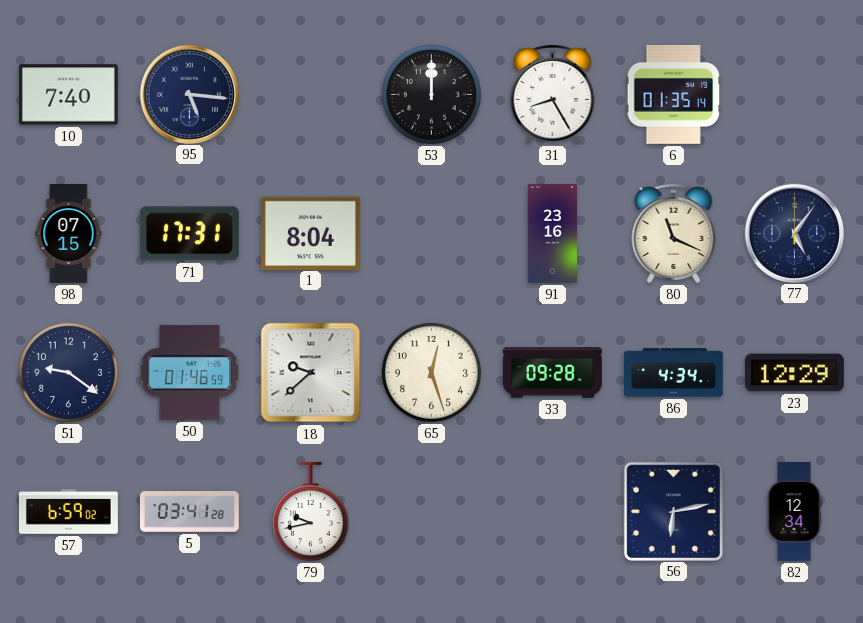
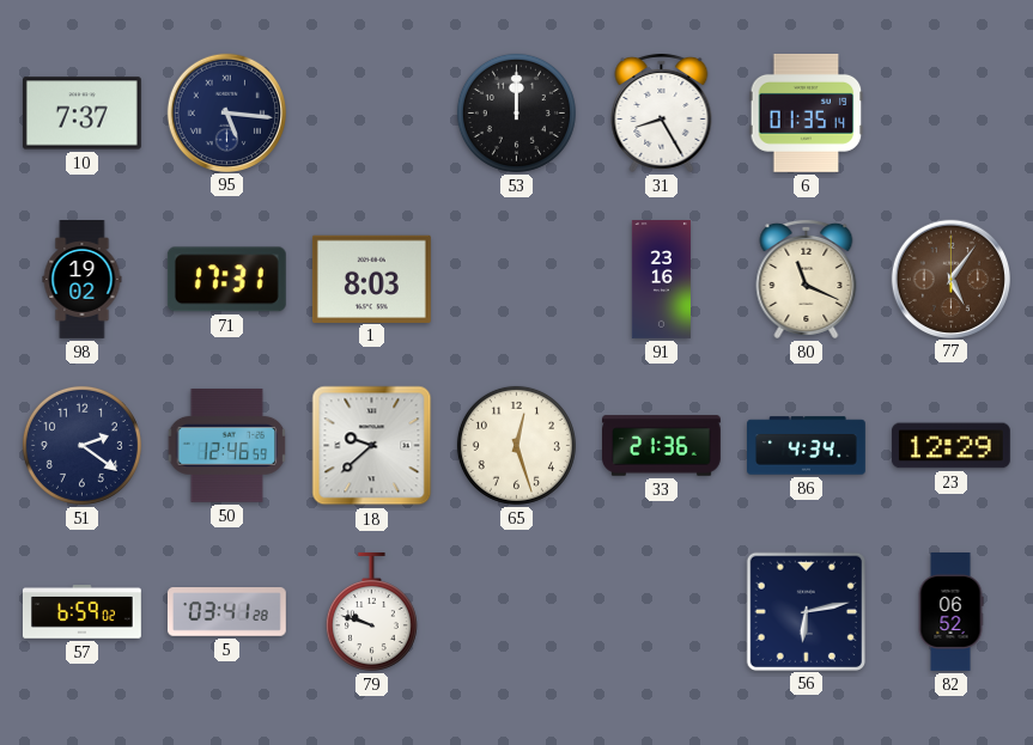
10: 7:40 -> 7:37
98: 07:15 -> 19:02
1: 8:04 -> 8:03
77 dial: navy -> brown
51: 9:21 -> 2:21
50: 01:46 -> 12:46
33: 09:28 -> 21:36
79: 9:43 -> 9:48
82: 12:34 -> 06:52
